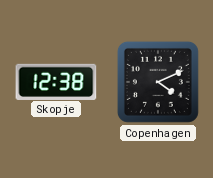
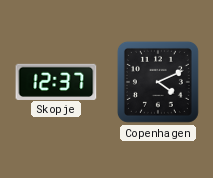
Skopje: 12:38 -> 12:37
